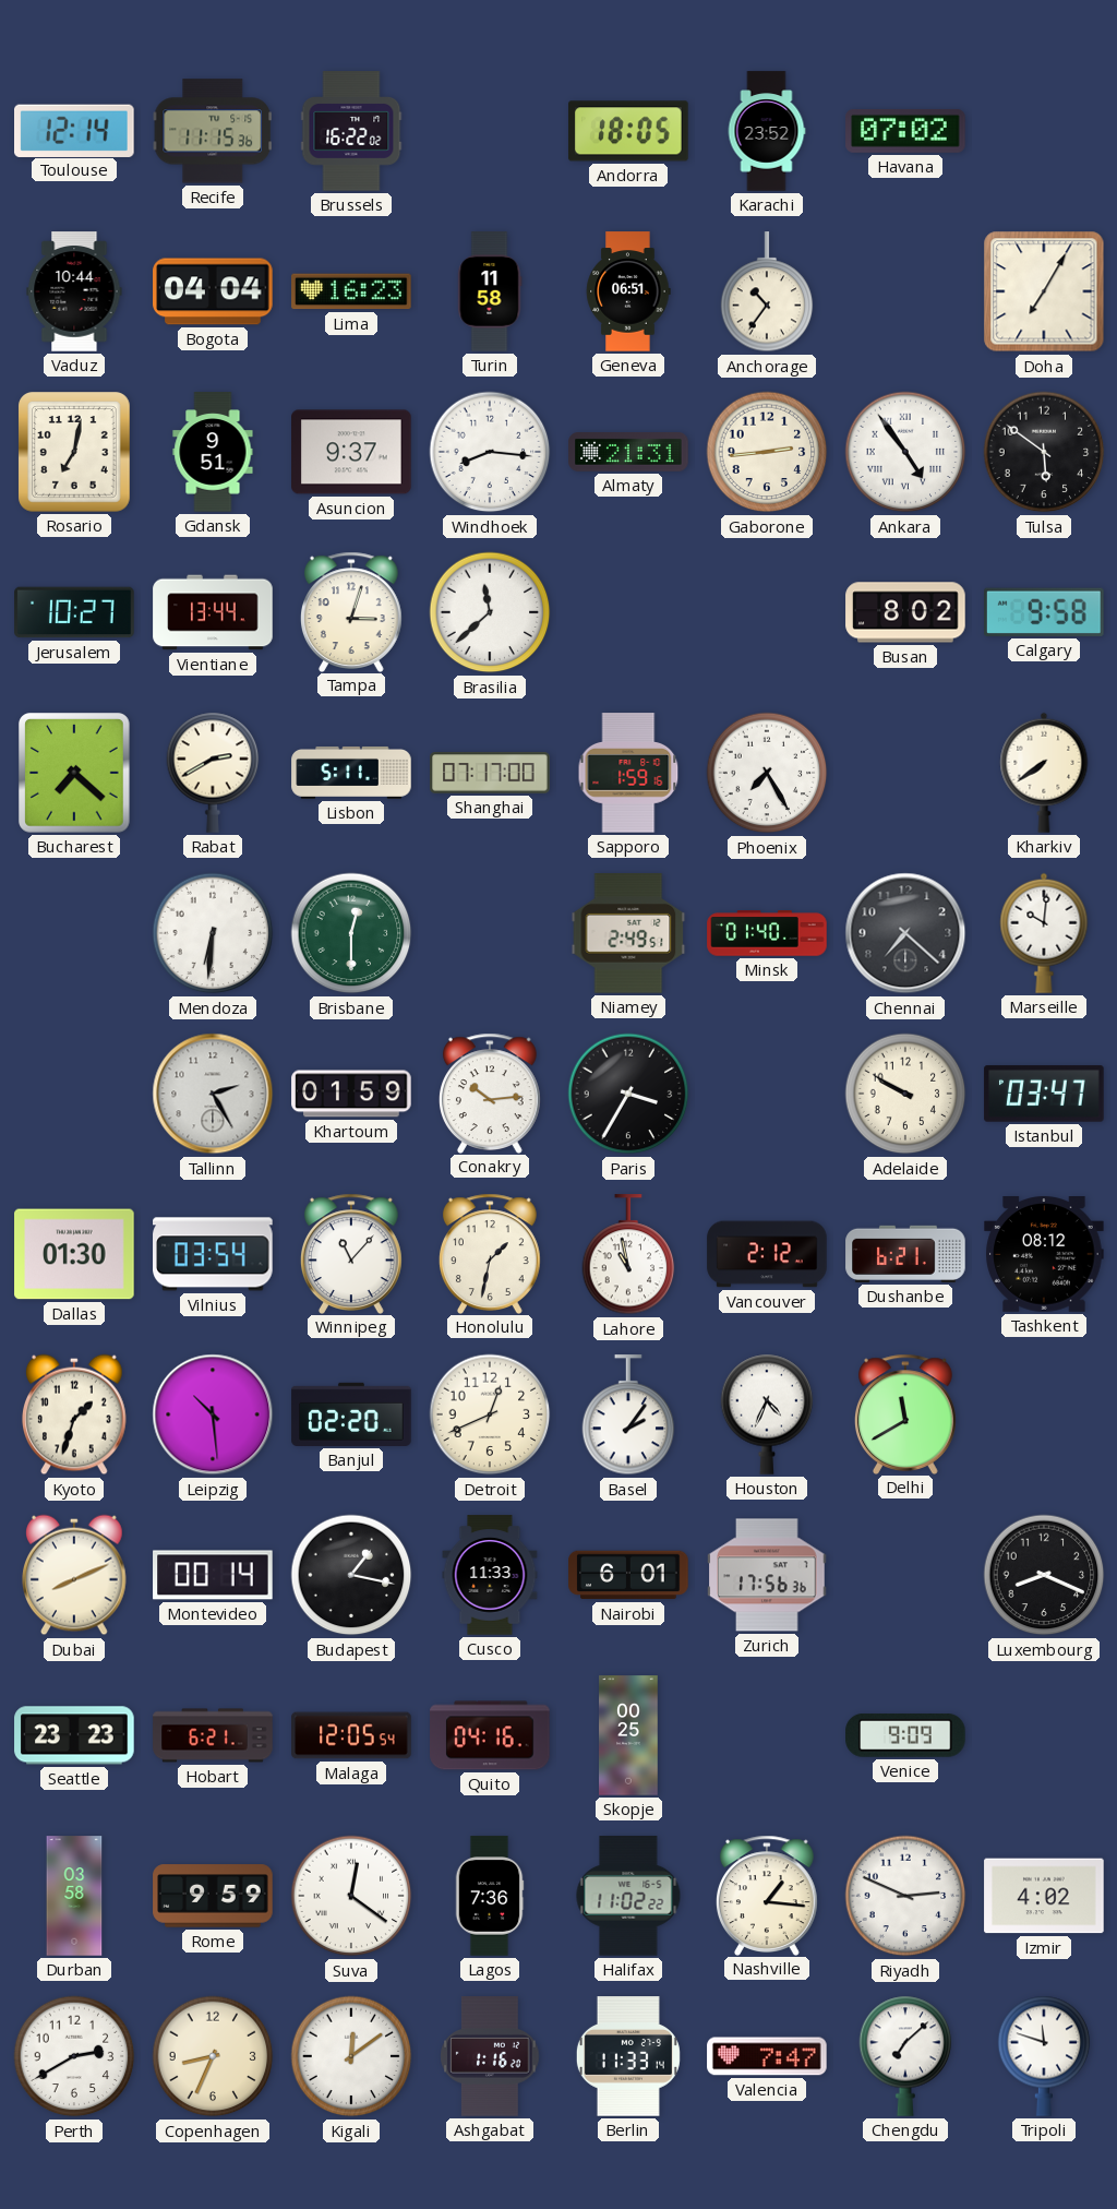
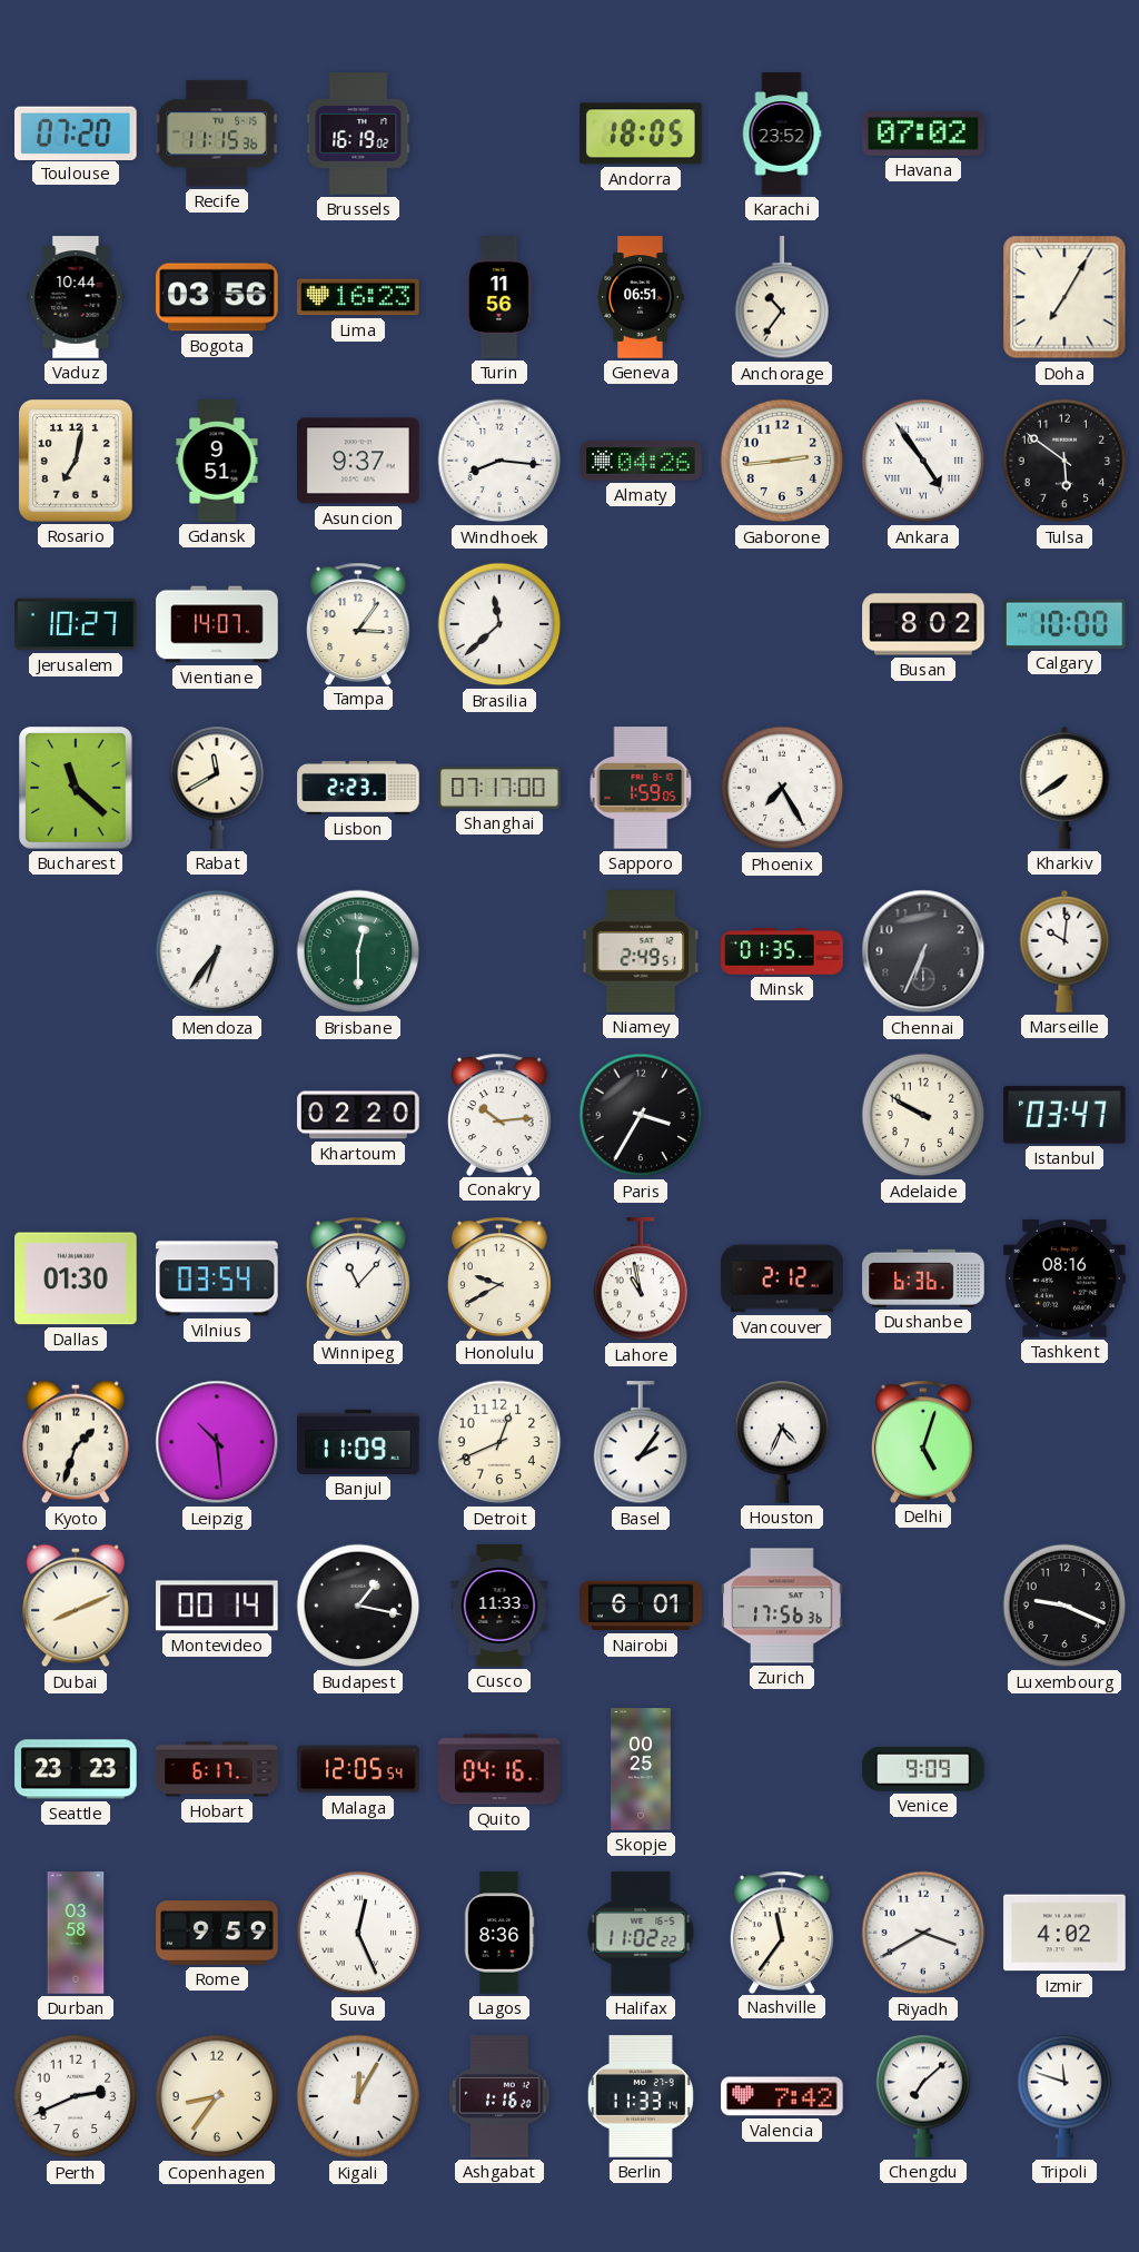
Toulouse: 12:14 -> 07:20
Brussels: 16:22 -> 16:19
Bogota: 04:04 -> 03:56
Turin: 11:58 -> 11:56
Almaty: 21:31 -> 04:26
Vientiane: 13:44 -> 14:07
Tampa: 3:03 -> 3:06
Calgary: 9:58 -> 10:00
Bucharest: 7:22 -> 11:22
Rabat: 2:40 -> 11:40
Lisbon: 5:11 -> 2:23
Sapporo: 1:59:16 -> 1:59:05
Mendoza: 6:31 -> 6:36
Minsk: 01:40 -> 01:35
Chennai: 7:22 -> 6:34
Tallinn: 2:25 -> none
Khartoum: 01:59 -> 02:20
Honolulu: 1:32 -> 9:40
Dushanbe: 6:21 -> 6:36
Tashkent: 08:12 -> 08:16
Banjul: 02:20 -> 11:09
Delhi: 11:40 -> 5:03
Luxembourg: 8:19 -> 9:19
Hobart: 6:21 -> 6:17
Suva: 12:21 -> 12:26
Lagos: 7:36 -> 8:36
Nashville: 1:16 -> 11:36
Riyadh: 2:49 -> 3:40
Perth: 2:40 -> 2:41
Copenhagen: 8:34 -> 8:36
Kigali: 12:09 -> 12:05
Valencia: 7:47 -> 7:42
